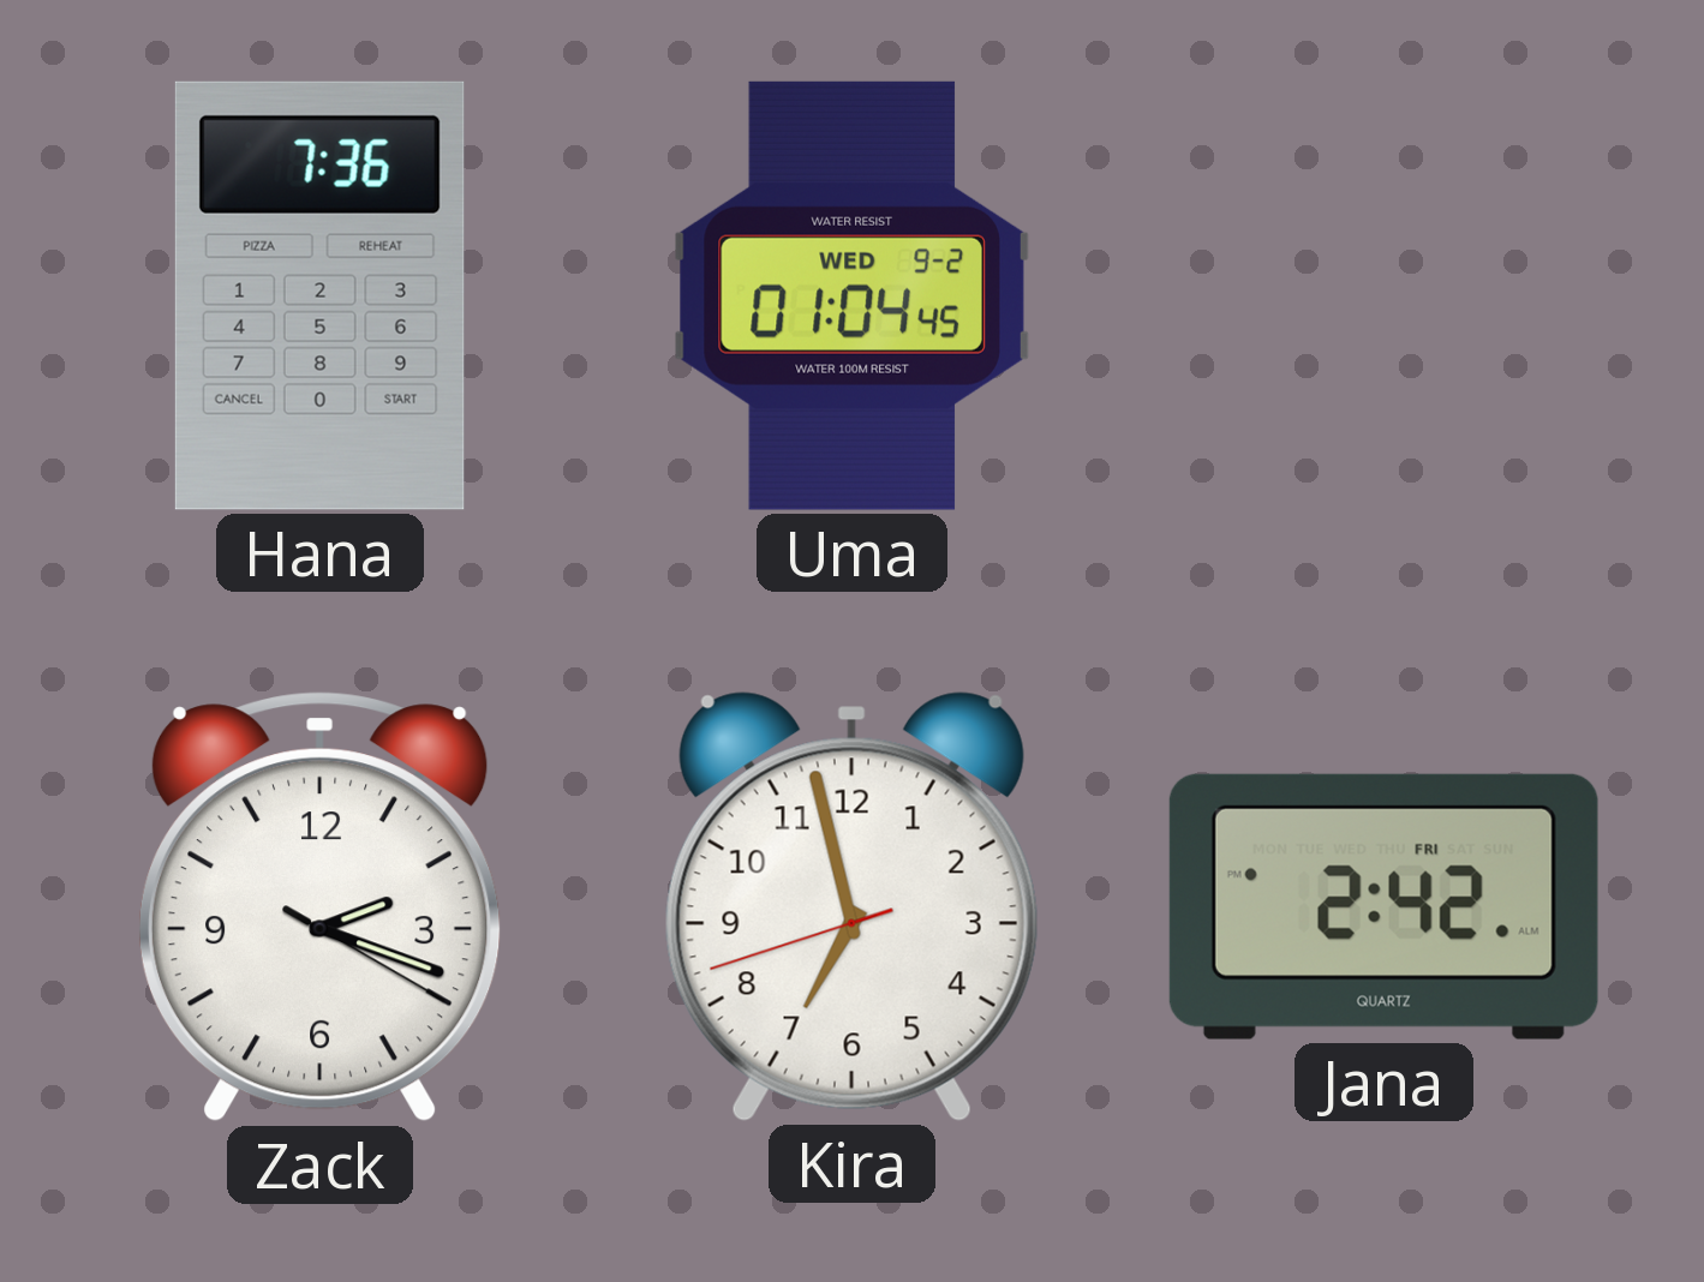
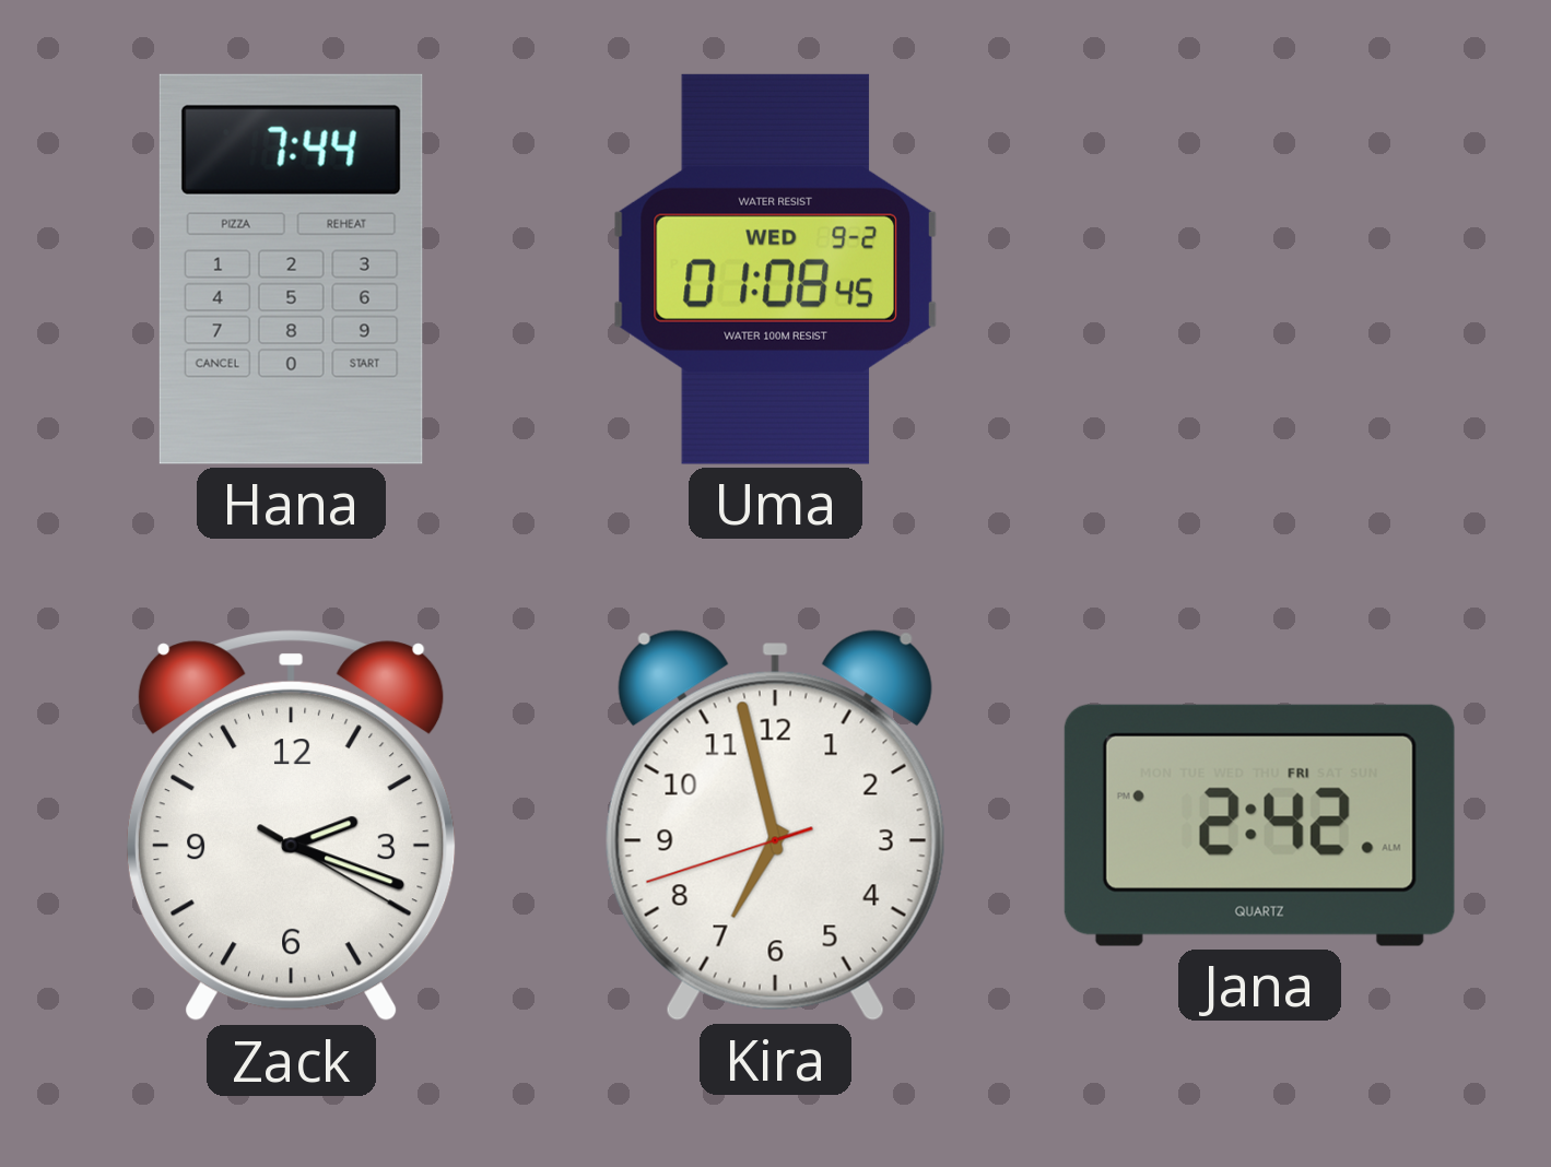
Hana: 7:36 -> 7:44
Uma: 01:04 -> 01:08
